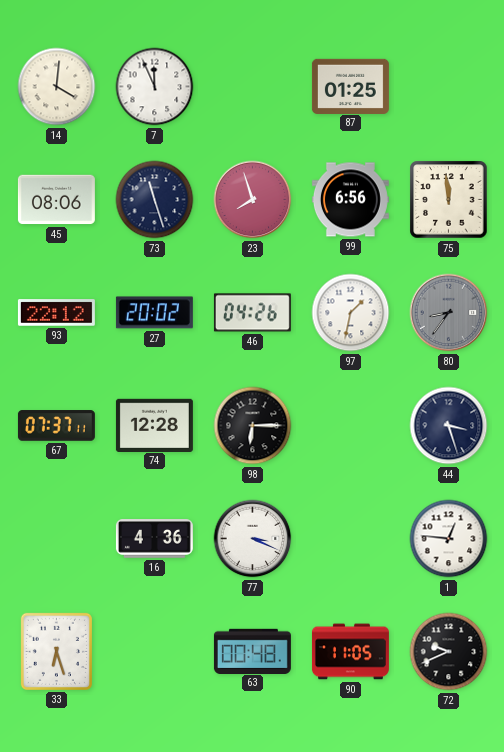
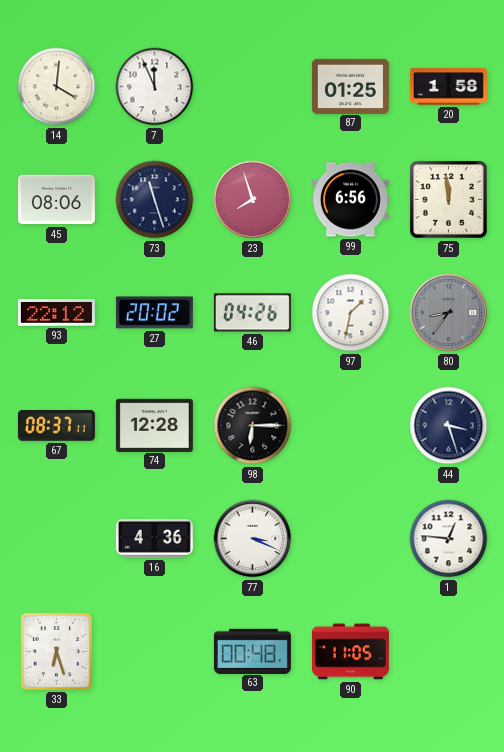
20: none -> 1:58
67: 07:37 -> 08:37
72: 9:41 -> none
